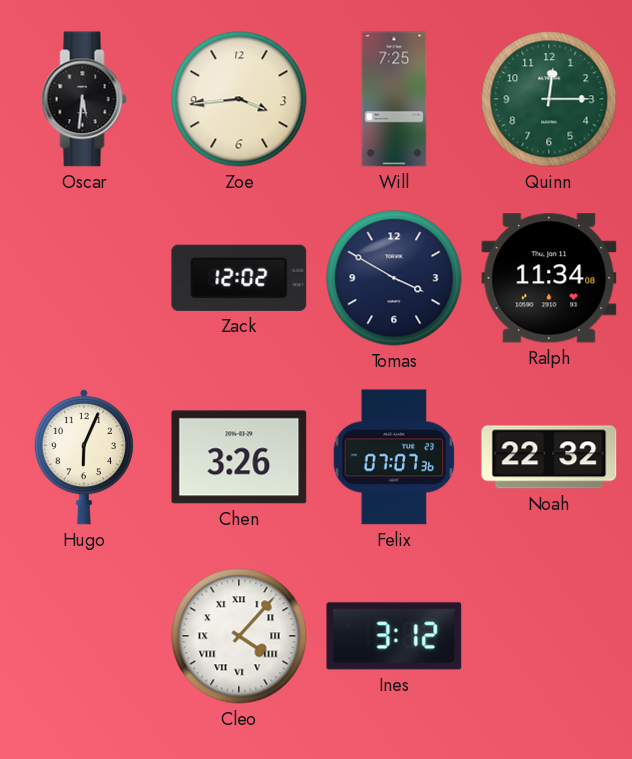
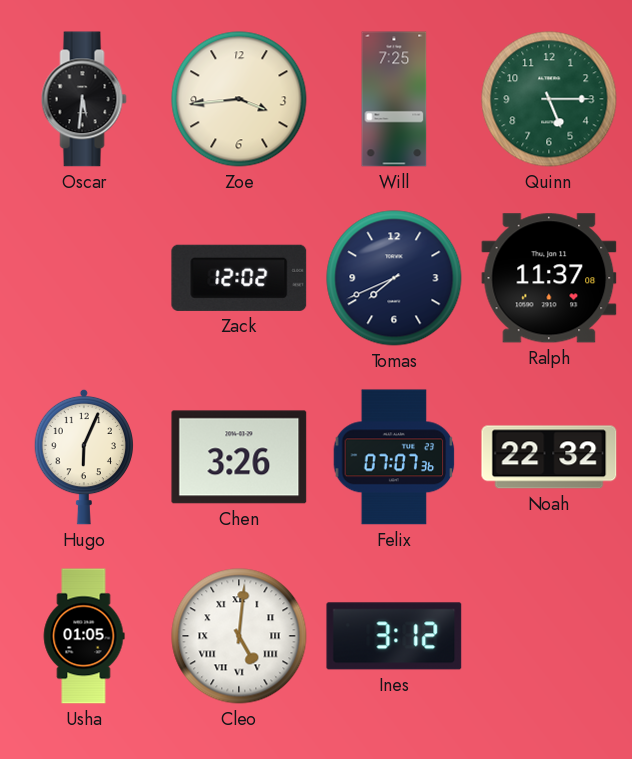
Quinn: 12:15 -> 5:15
Tomas: 3:50 -> 7:41
Ralph: 11:34 -> 11:37
Usha: none -> 01:05
Cleo: 4:07 -> 5:01
